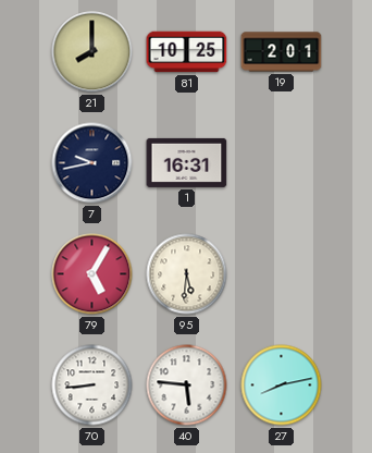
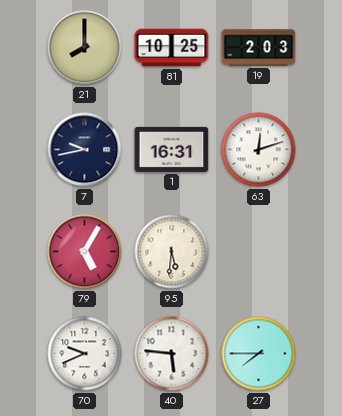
19: 2:01 -> 2:03
63: none -> 12:12
70: 8:44 -> 9:41
27: 8:13 -> 7:45
